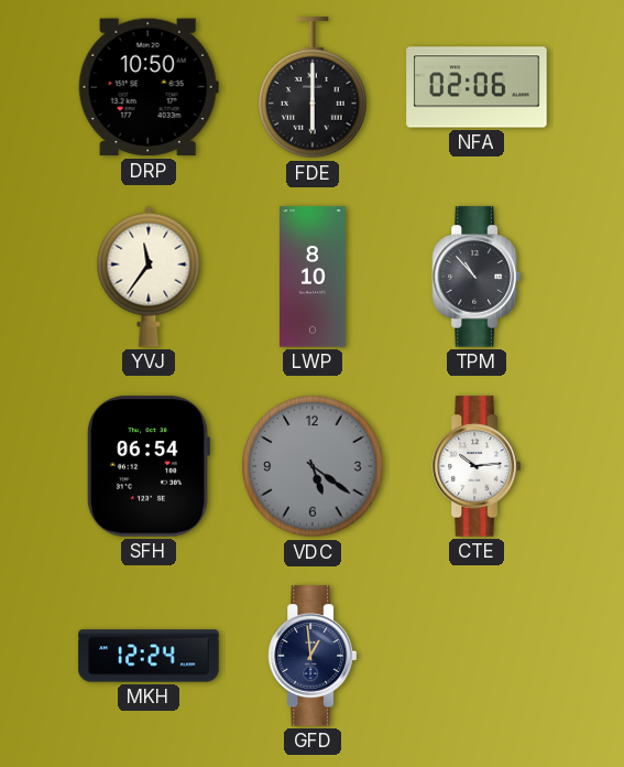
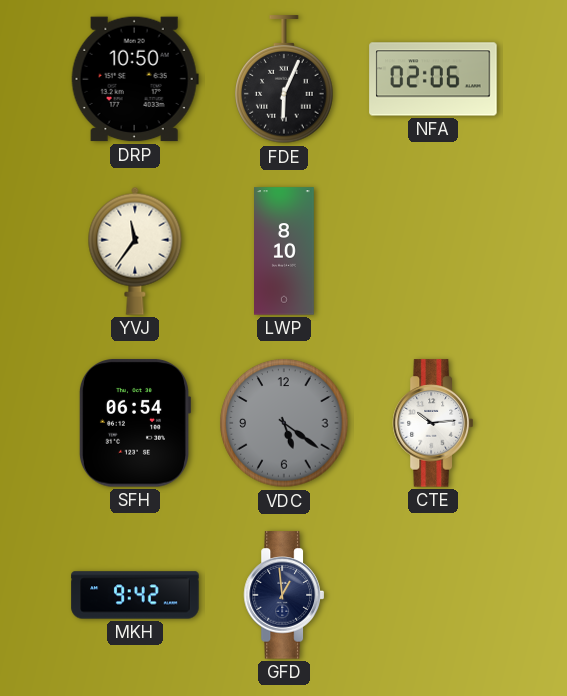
FDE: 6:00 -> 6:04
TPM: 10:53 -> none
MKH: 12:24 -> 9:42
